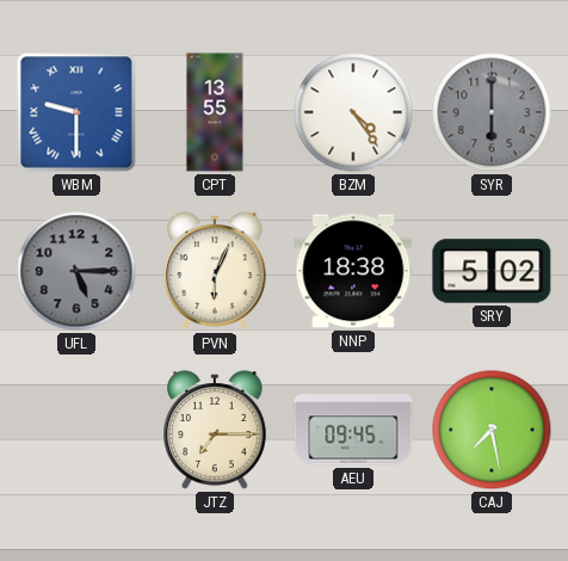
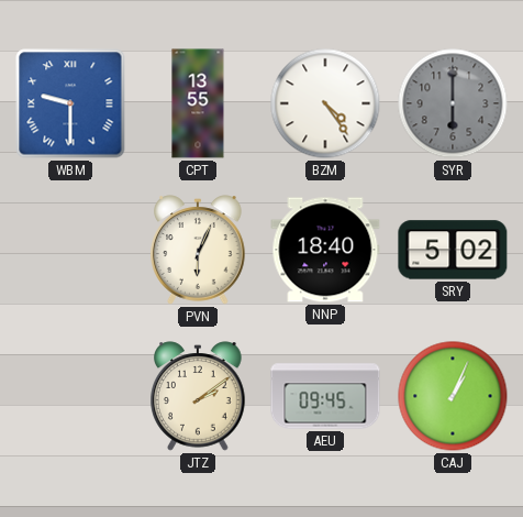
UFL: 5:15 -> none
NNP: 18:38 -> 18:40
JTZ: 7:15 -> 2:09
CAJ: 7:28 -> 1:04
